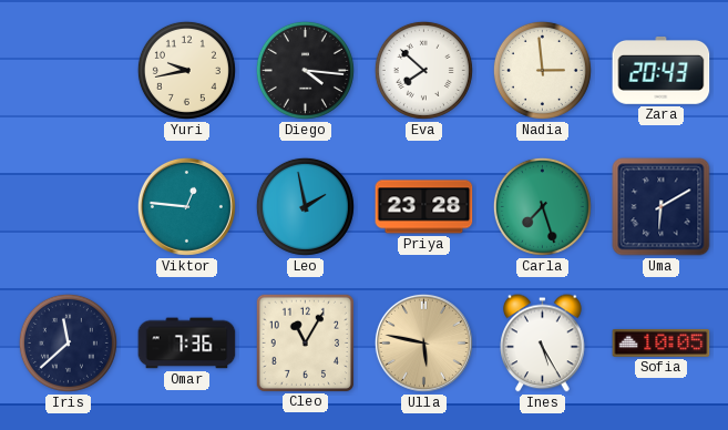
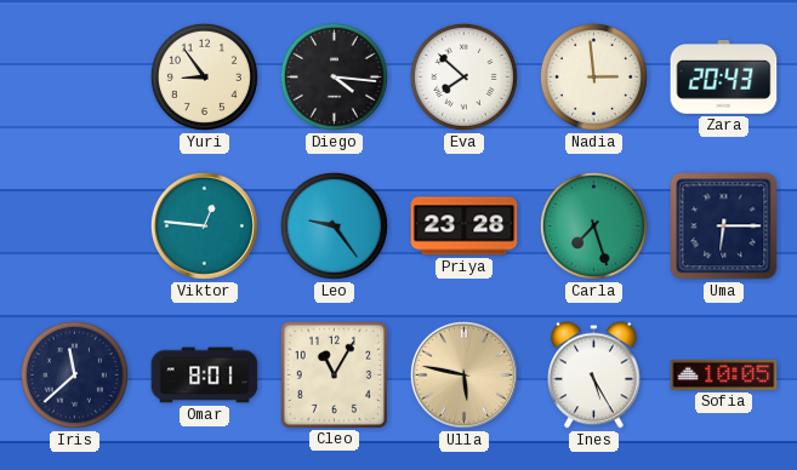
Yuri: 9:43 -> 8:54
Leo: 1:58 -> 9:24
Uma: 6:10 -> 6:15
Omar: 7:36 -> 8:01
